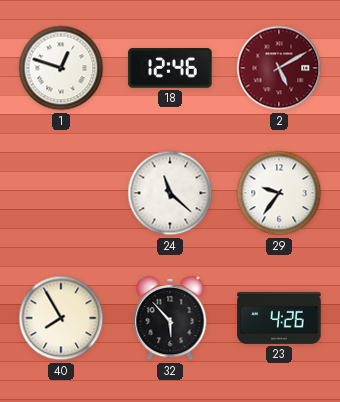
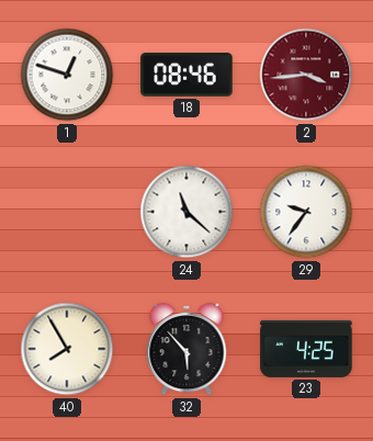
18: 12:46 -> 08:46
2: 5:10 -> 3:44
23: 4:26 -> 4:25
